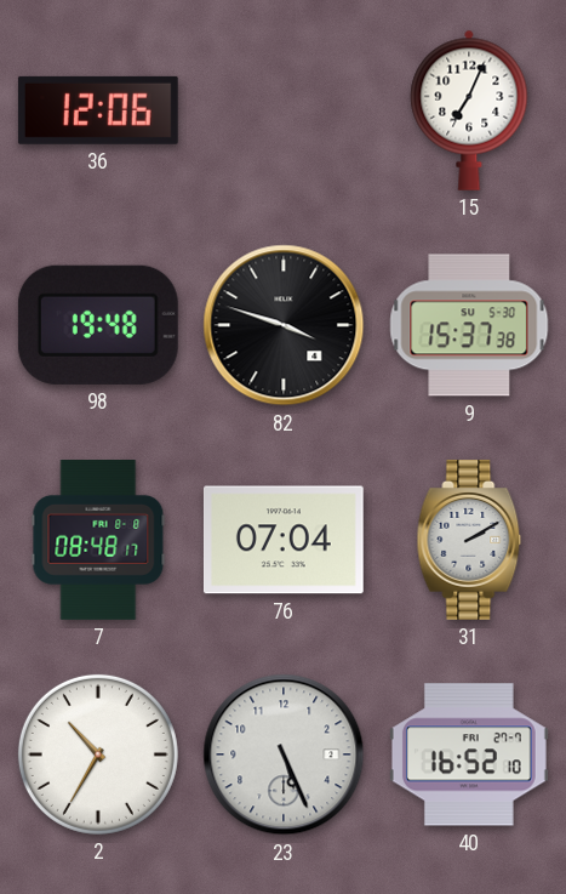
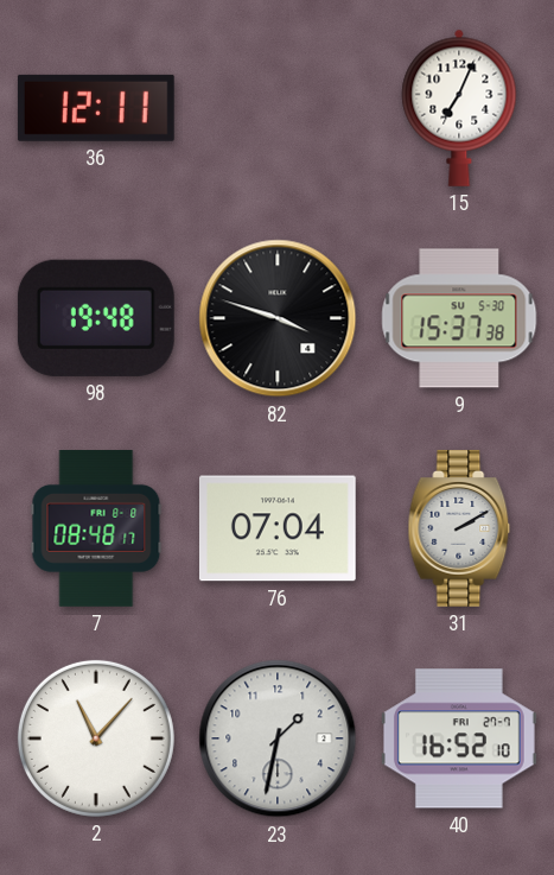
36: 12:06 -> 12:11
2: 10:35 -> 11:07
23: 5:26 -> 1:32
